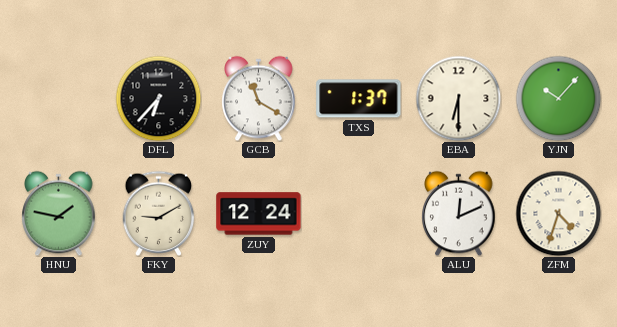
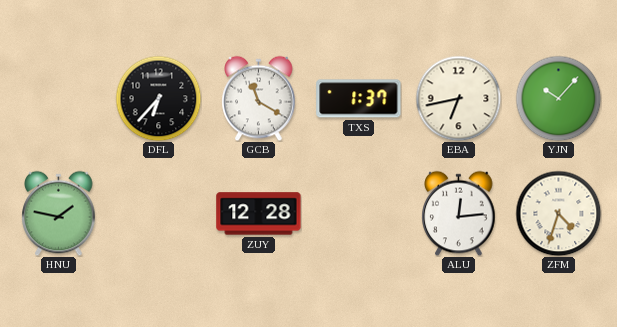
EBA: 6:30 -> 6:43
FKY: 9:10 -> none
ZUY: 12:24 -> 12:28
ALU: 12:11 -> 12:14
